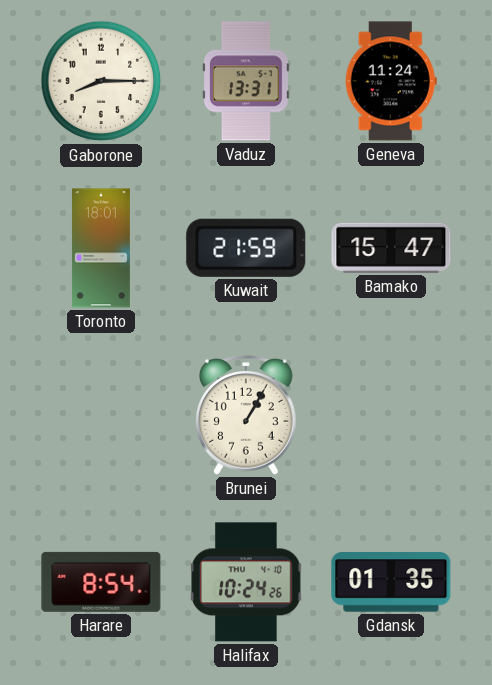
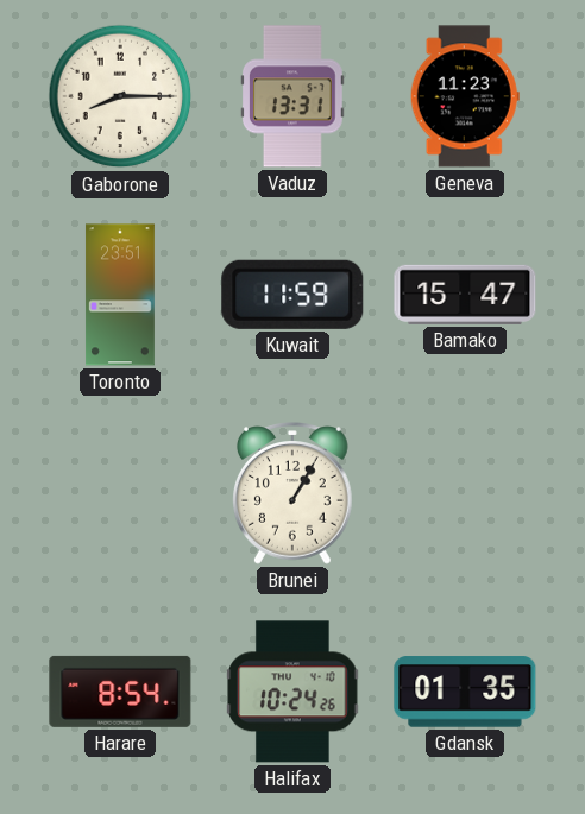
Geneva: 11:24 -> 11:23
Toronto: 18:01 -> 23:51
Kuwait: 21:59 -> 11:59
